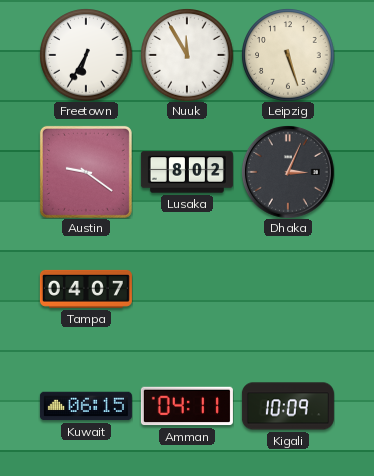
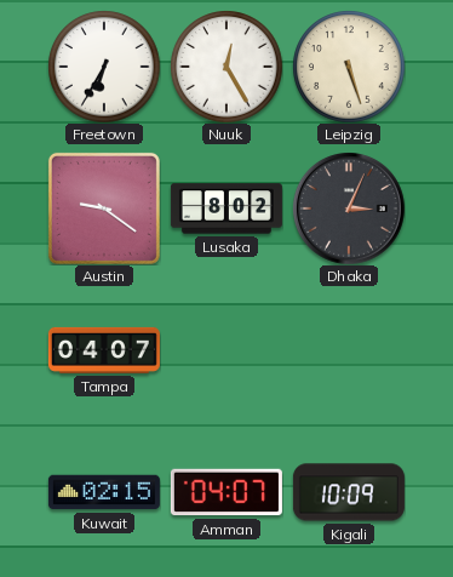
Nuuk: 11:55 -> 12:25
Kuwait: 06:15 -> 02:15
Amman: 04:11 -> 04:07
